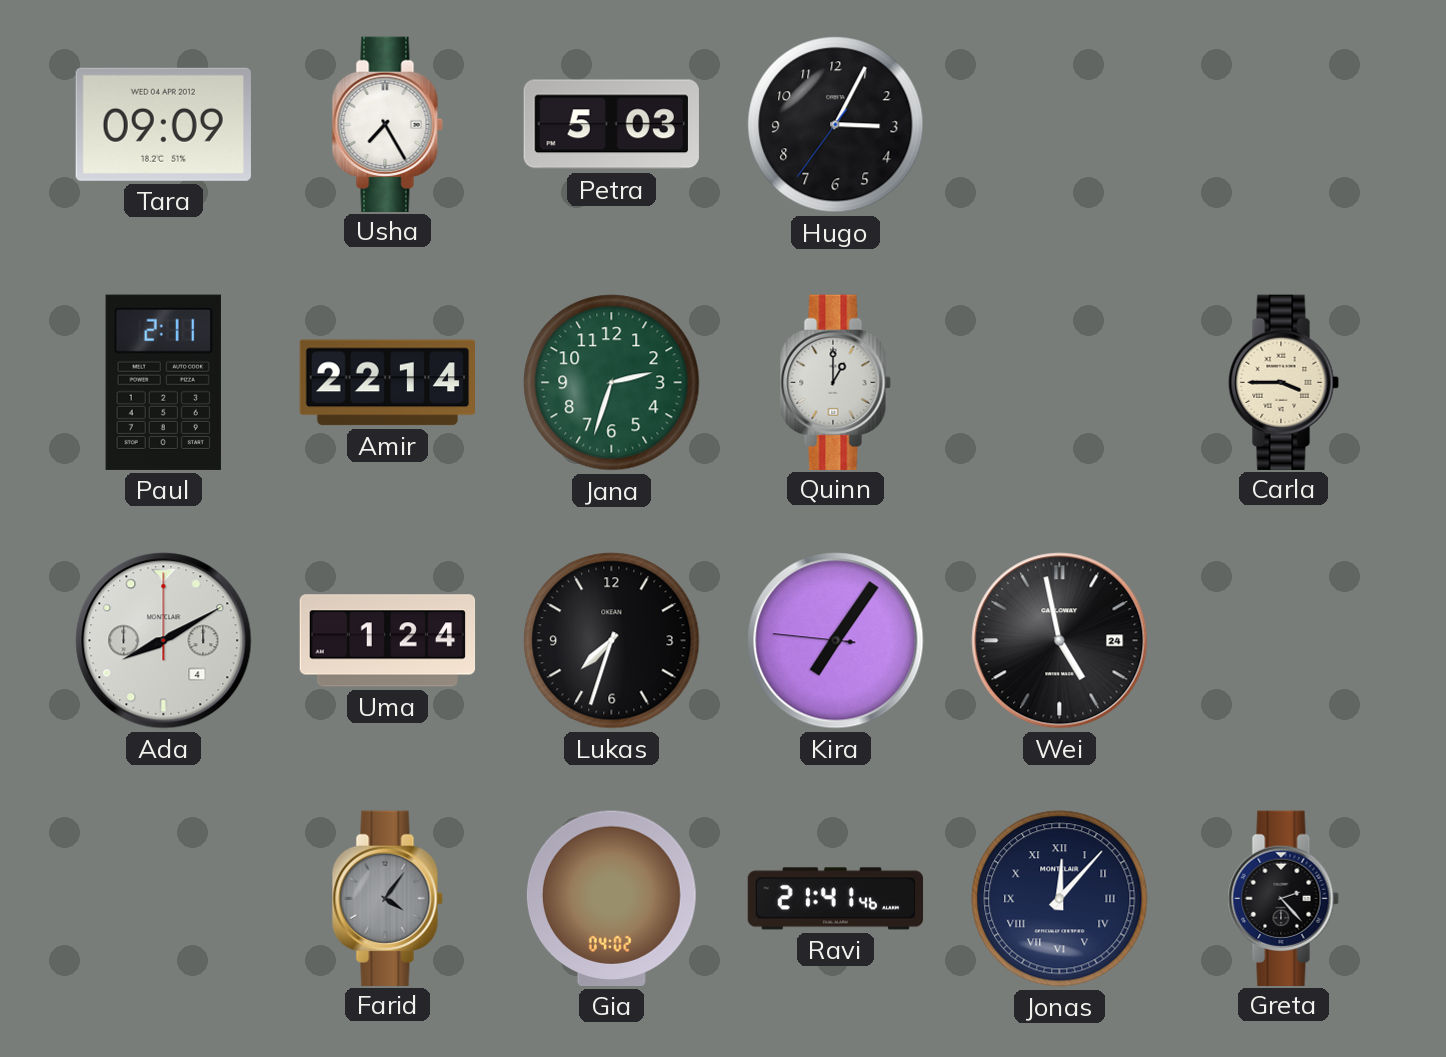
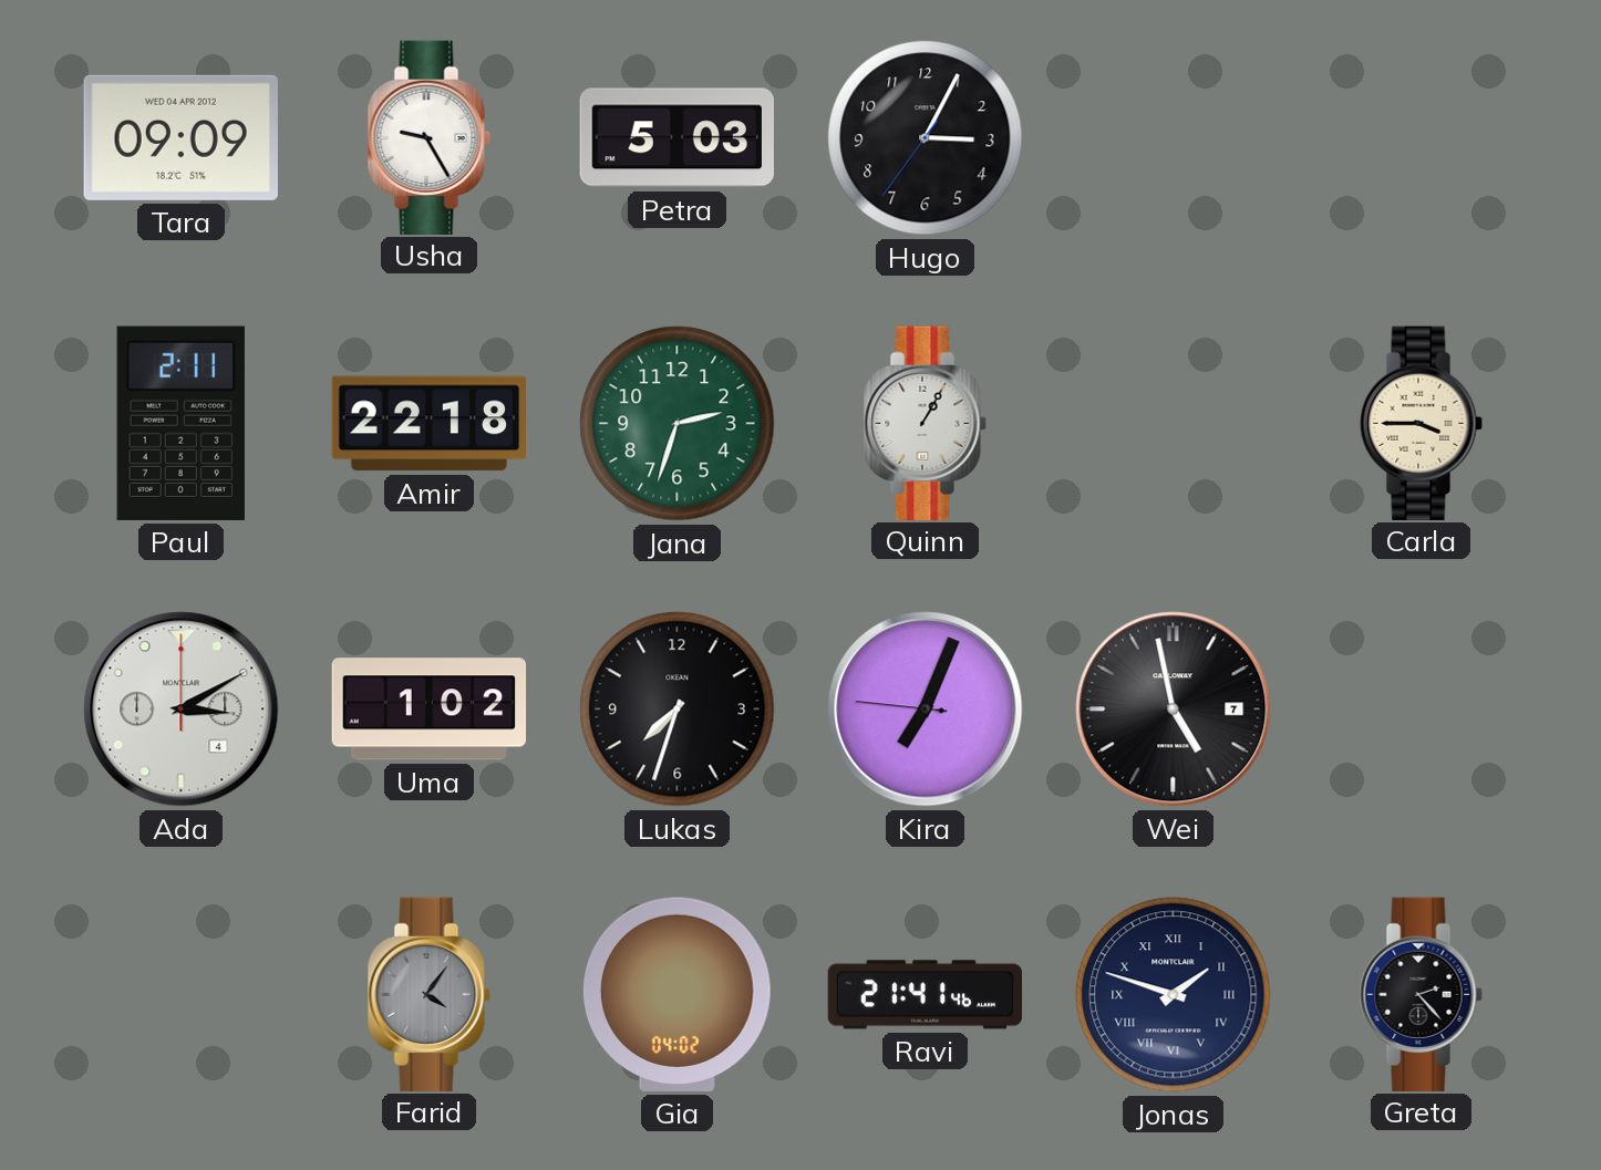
Usha: 7:25 -> 9:25
Amir: 22:14 -> 22:18
Quinn: 1:00 -> 1:05
Ada: 8:10 -> 3:10
Uma: 1:24 -> 1:02
Kira: 7:05 -> 7:03
Wei date: 24 -> 7
Jonas: 12:07 -> 1:48
